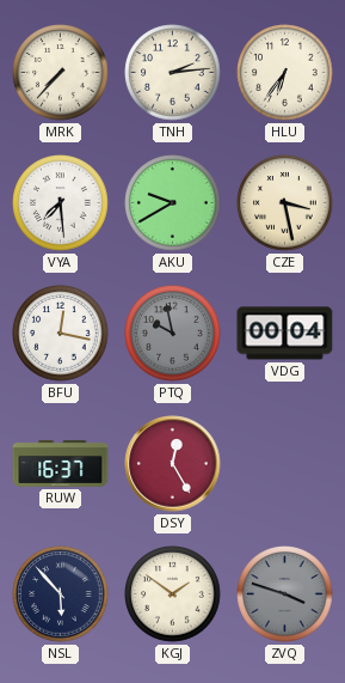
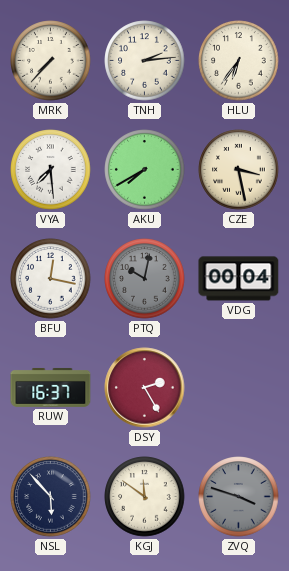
AKU: 9:40 -> 7:40
PTQ: 9:58 -> 10:02
DSY: 12:25 -> 2:25
KGJ: 1:51 -> 11:51
